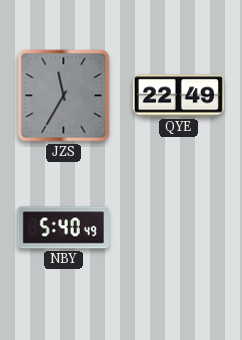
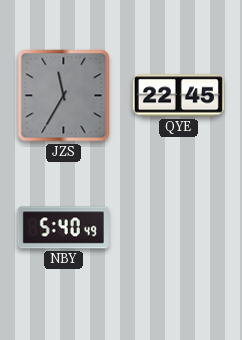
QYE: 22:49 -> 22:45
